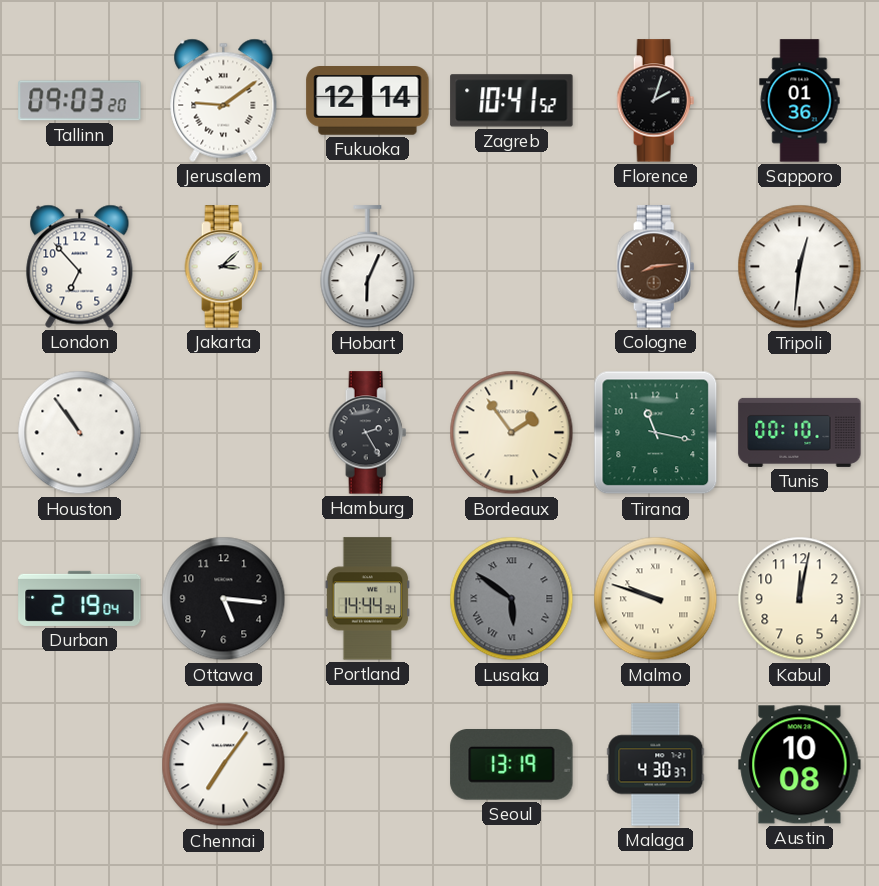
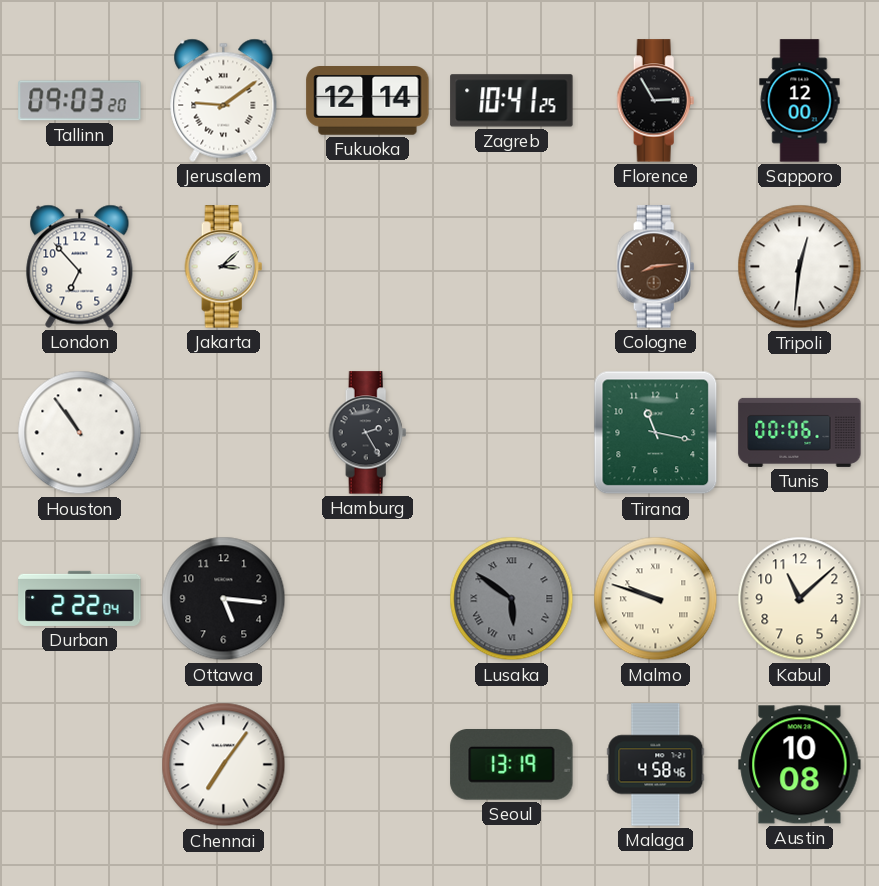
Zagreb: 10:41:52 -> 10:41:25
Florence: 2:03 -> 2:55
Sapporo: 01:36 -> 12:00
Hobart: 6:04 -> none
Bordeaux: 1:54 -> none
Tunis: 00:10 -> 00:06
Durban: 2:19 -> 2:22
Portland: 14:44 -> none
Kabul: 12:02 -> 11:08
Malaga: 4:30 -> 4:58
